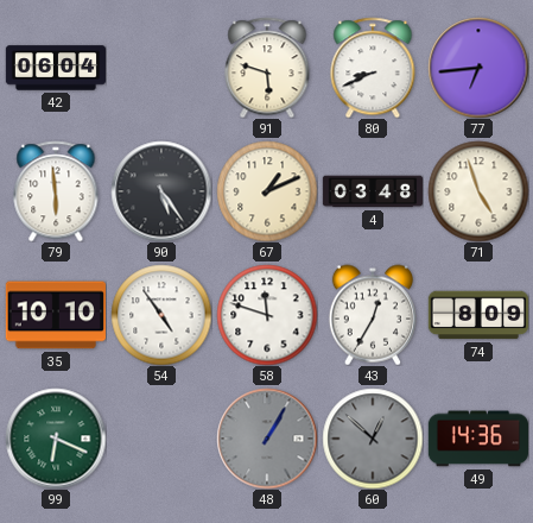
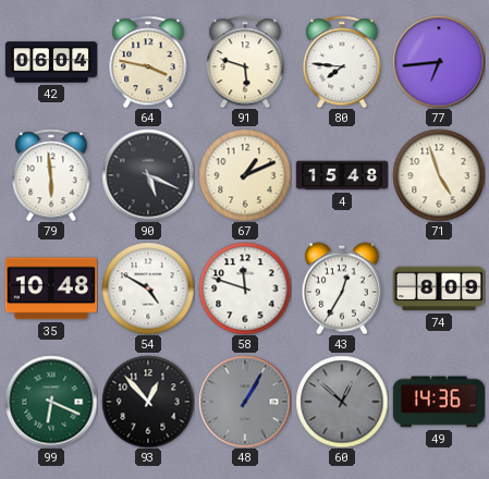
64: none -> 3:47
80: 8:41 -> 7:46
90: 5:24 -> 5:19
4: 03:48 -> 15:48
35: 10:10 -> 10:48
54: 4:54 -> 4:50
93: none -> 12:53
